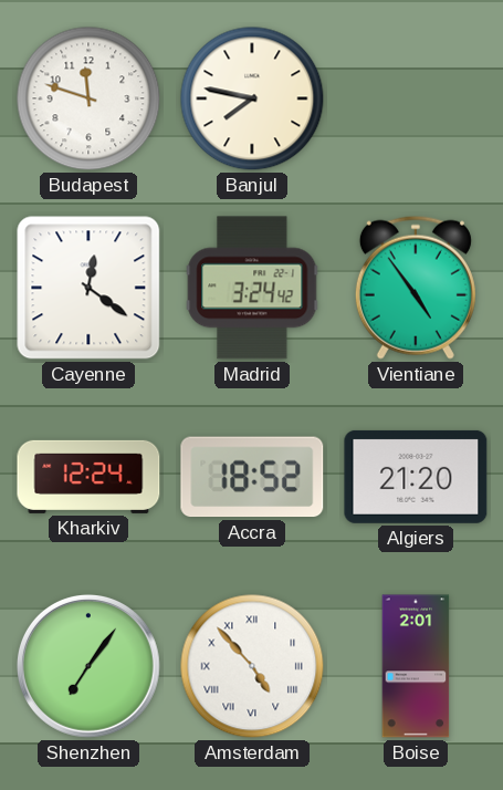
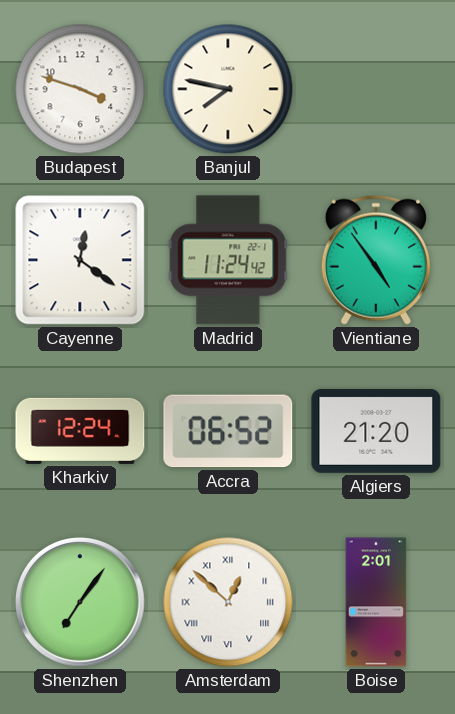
Budapest: 11:48 -> 3:48
Madrid: 3:24 -> 11:24
Accra: 18:52 -> 06:52
Amsterdam: 4:53 -> 12:52
